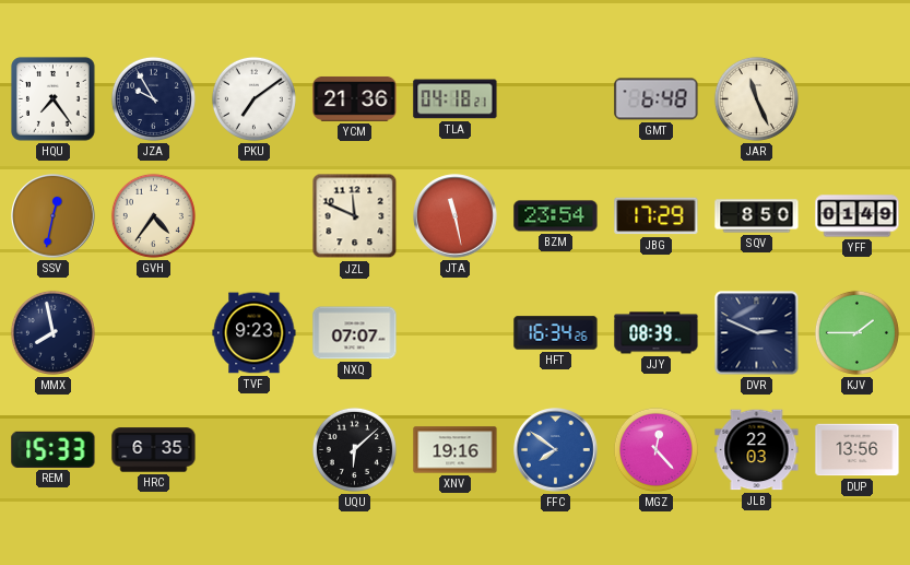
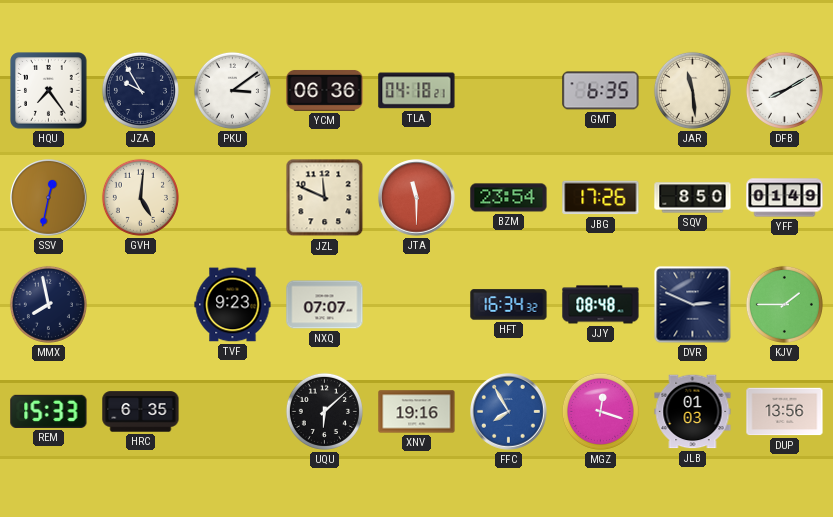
PKU: 7:09 -> 3:09
YCM: 21:36 -> 06:36
GMT: 6:48 -> 6:35
JAR: 11:26 -> 11:29
DFB: none -> 8:10
GVH: 4:36 -> 5:01
JTA: 11:28 -> 11:30
JBG: 17:29 -> 17:26
HFT: 16:34:26 -> 16:34:32
JJY: 08:39 -> 08:48
FFC: 7:51 -> 7:55
MGZ: 12:23 -> 12:18
JLB: 22:03 -> 01:03
